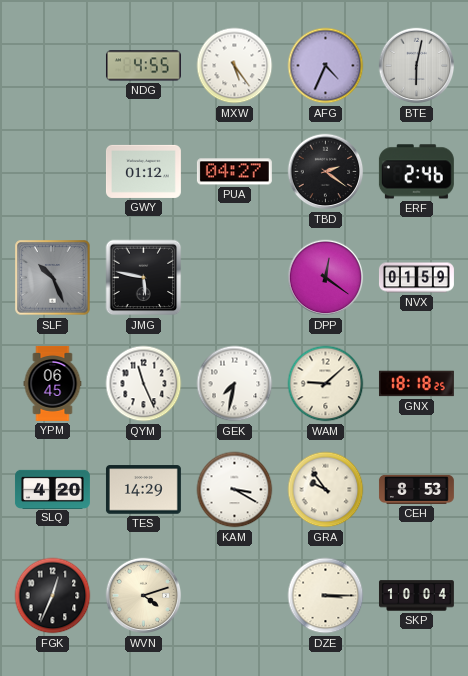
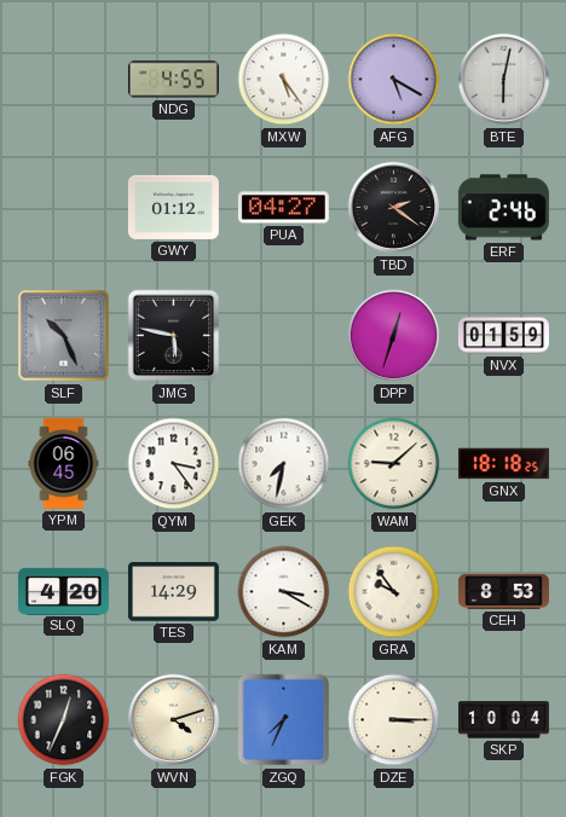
AFG: 4:34 -> 5:20
DPP: 12:21 -> 12:33
QYM: 11:26 -> 3:24
ZGQ: none -> 7:34
